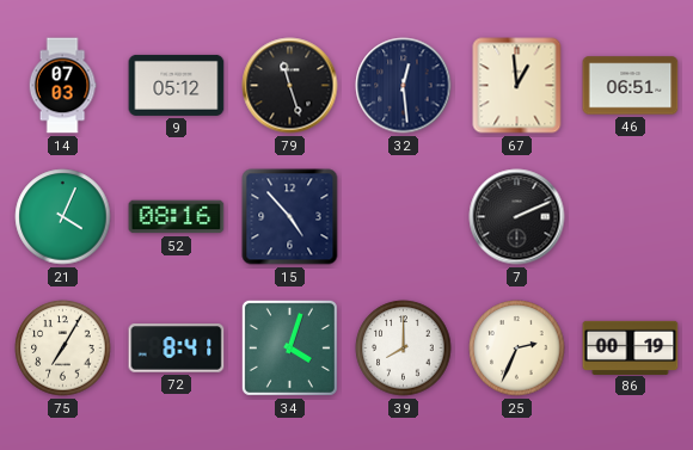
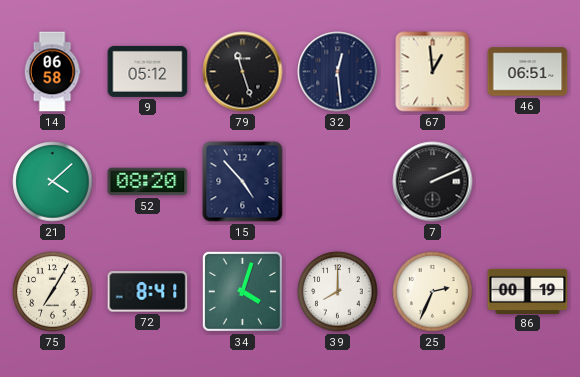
14: 07:03 -> 06:58
21: 4:04 -> 4:08
52: 08:16 -> 08:20
